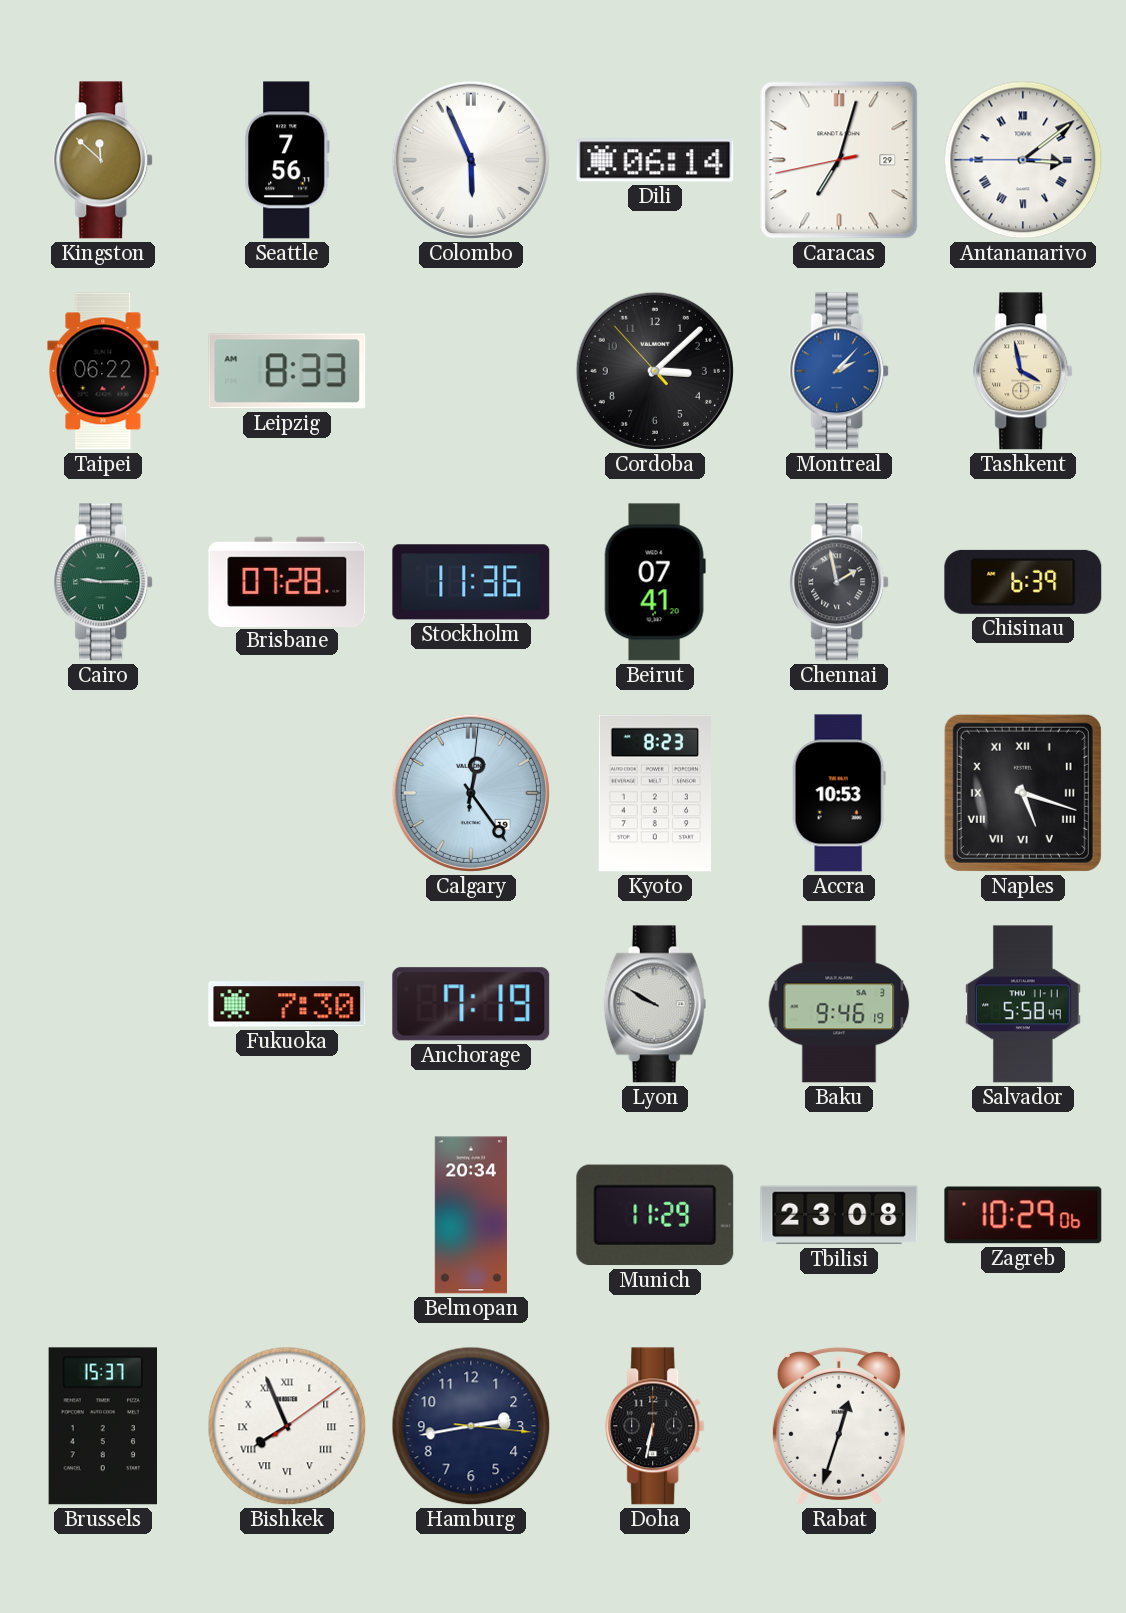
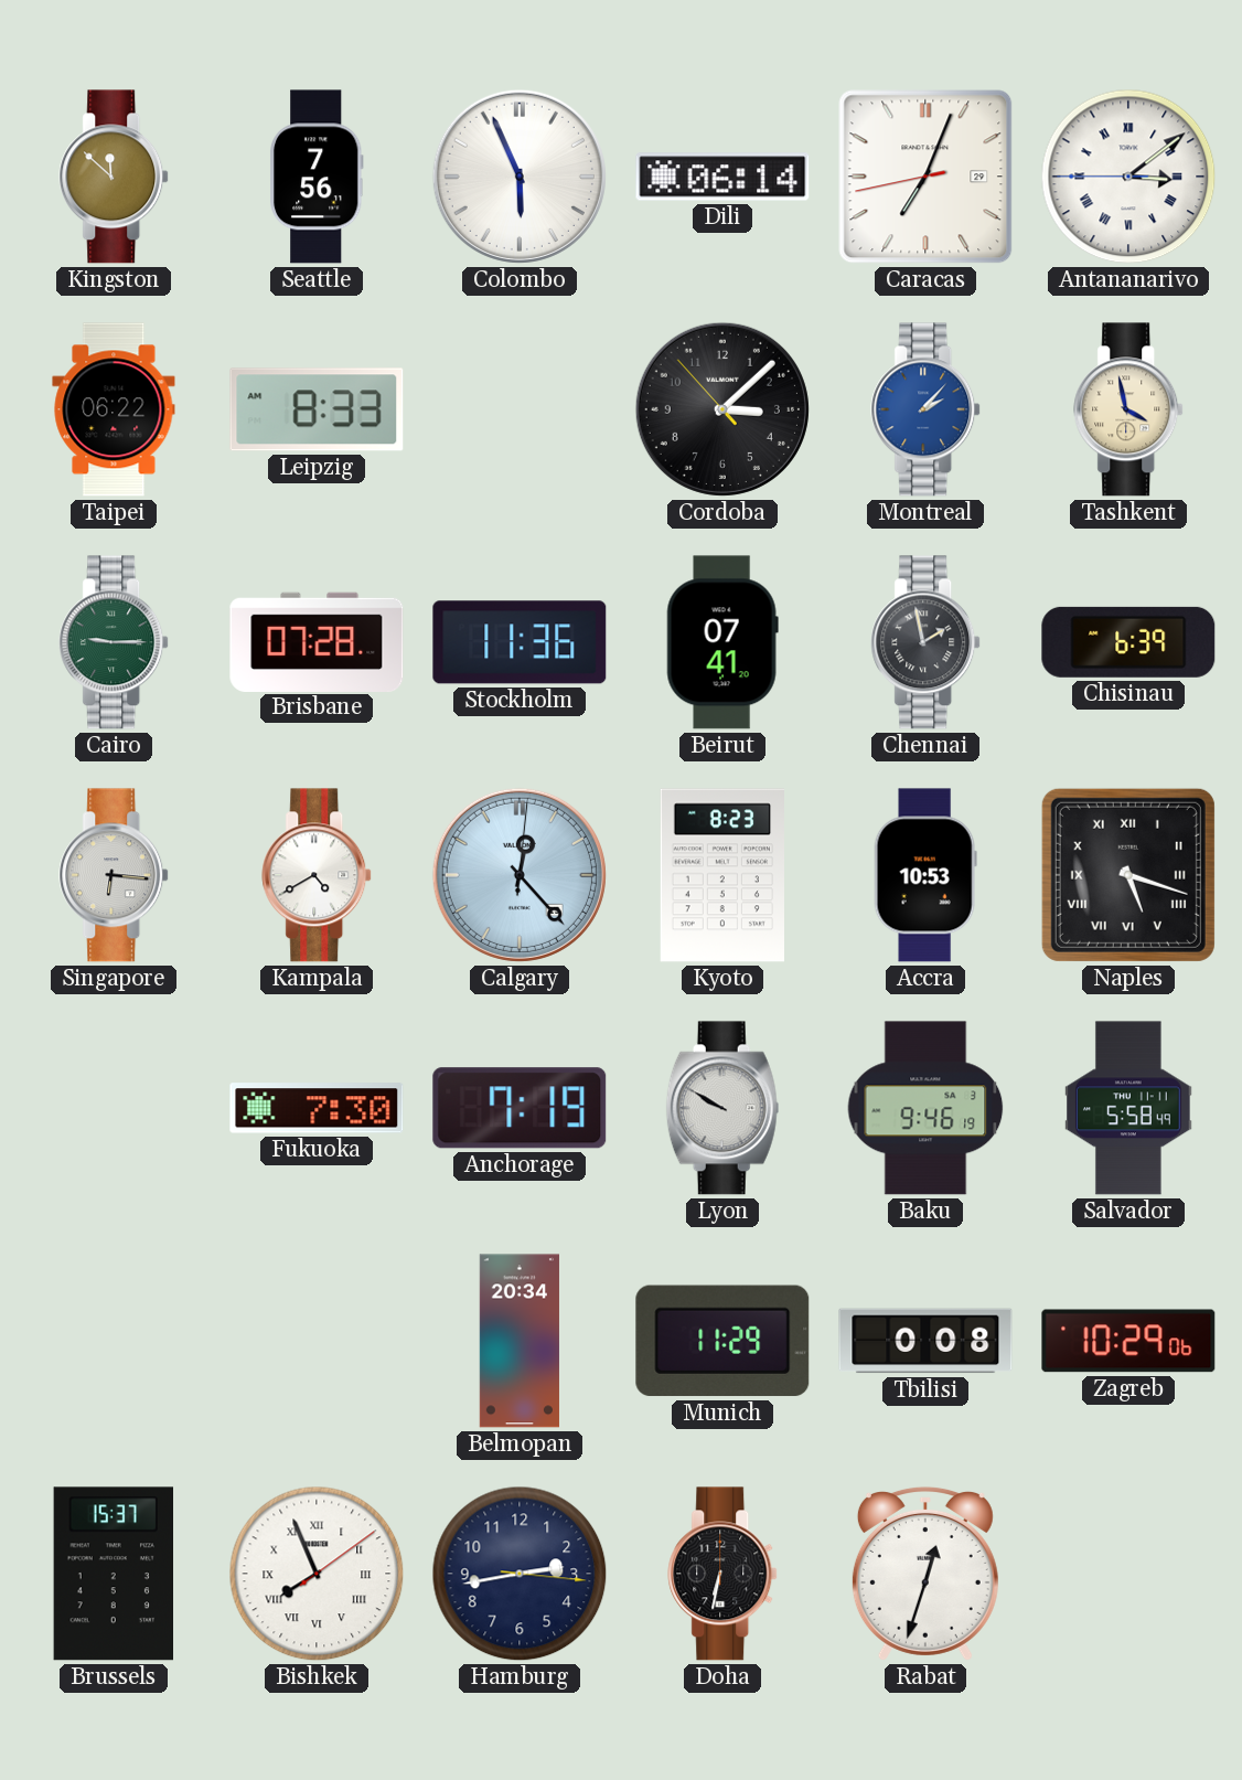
Caracas: 7:02 -> 7:03
Singapore: none -> 6:16
Kampala: none -> 4:40
Calgary: 12:24 -> 12:23
Tbilisi: 23:08 -> 0:08
